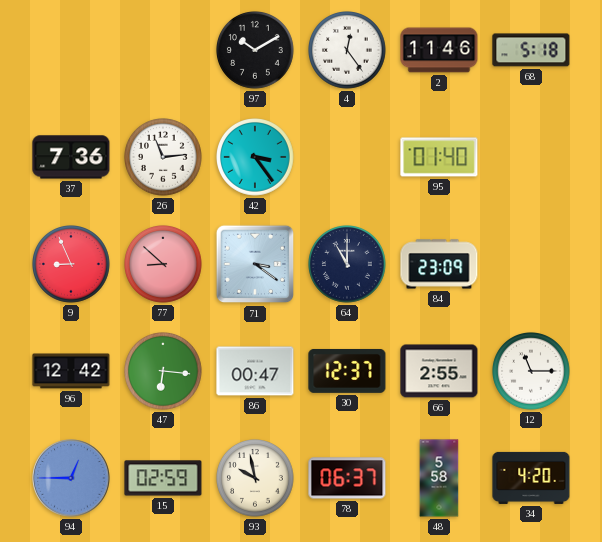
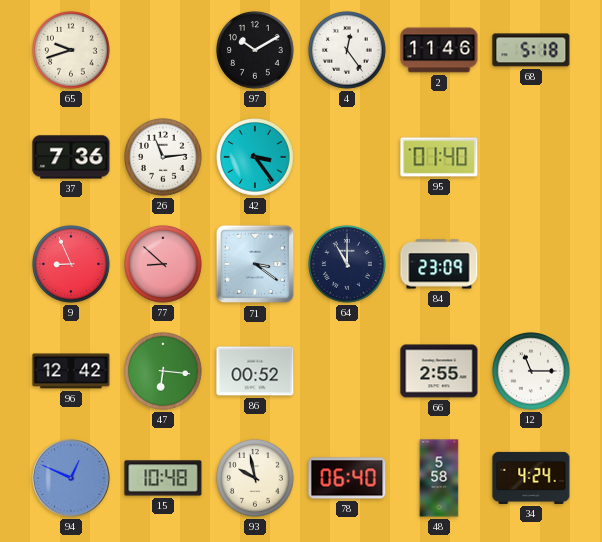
65: none -> 9:42
86: 00:47 -> 00:52
30: 12:37 -> none
94: 12:45 -> 12:49
15: 02:59 -> 10:48
78: 06:37 -> 06:40
34: 4:20 -> 4:24
